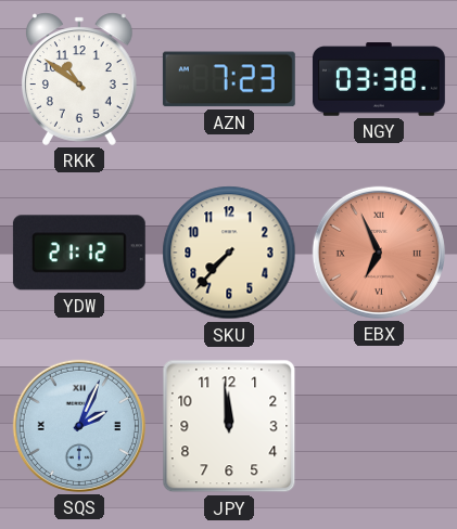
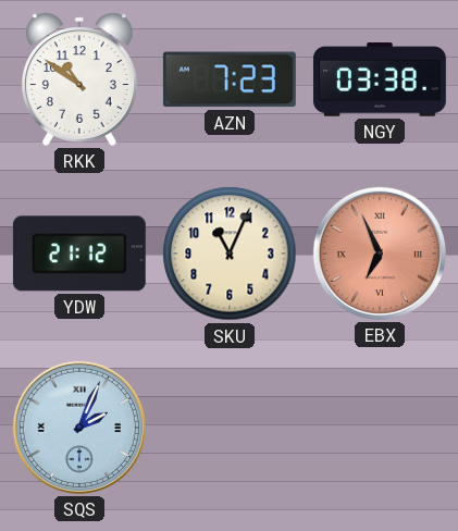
SKU: 7:37 -> 11:04
JPY: 11:59 -> none
